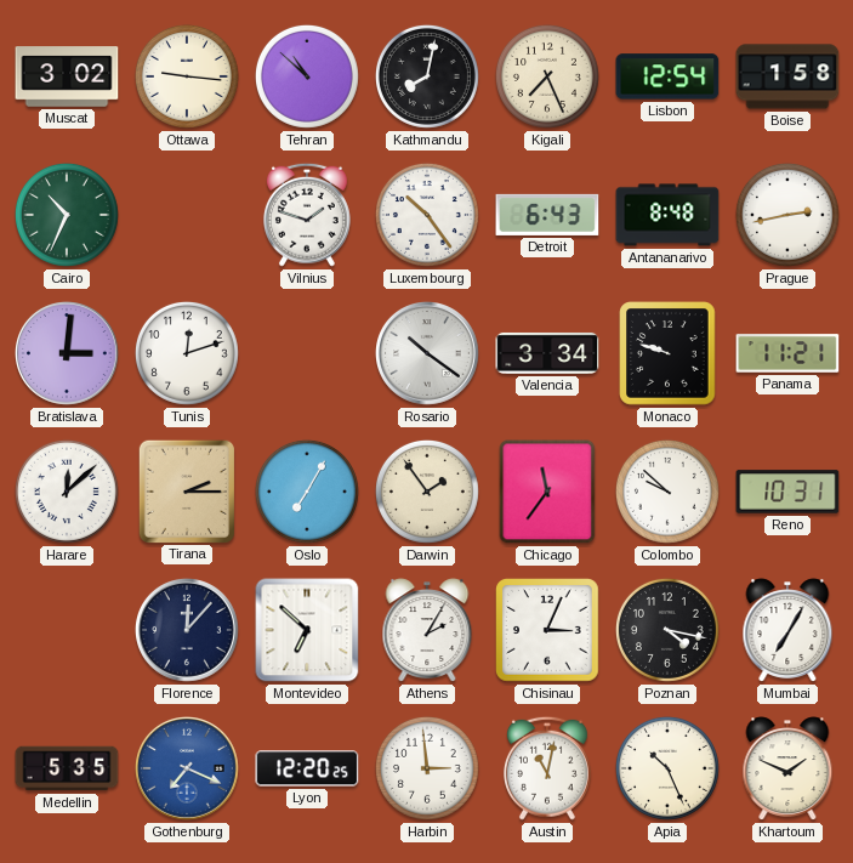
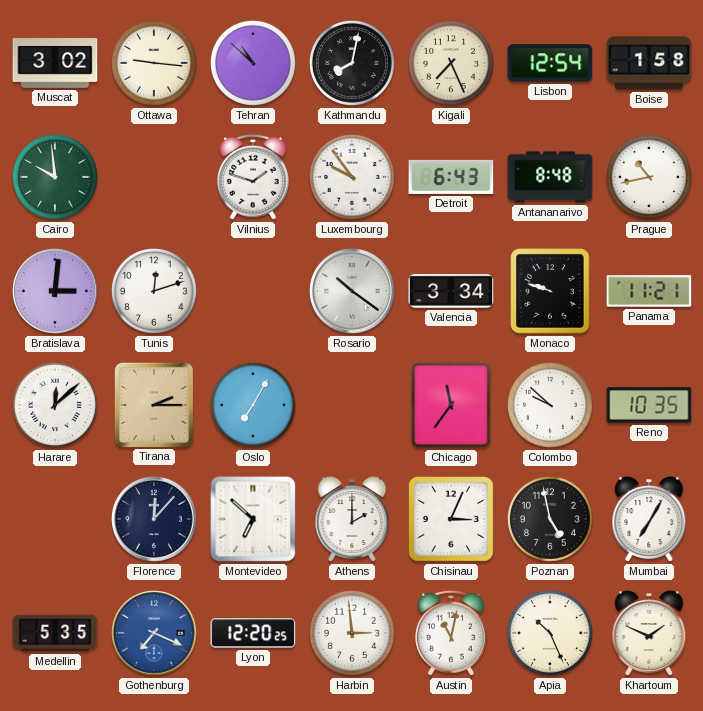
Cairo: 10:34 -> 9:59
Luxembourg: 10:24 -> 9:54
Prague: 2:43 -> 10:43
Darwin: 1:54 -> none
Reno: 10:31 -> 10:35
Athens: 2:05 -> 2:00
Poznan: 4:17 -> 4:58
